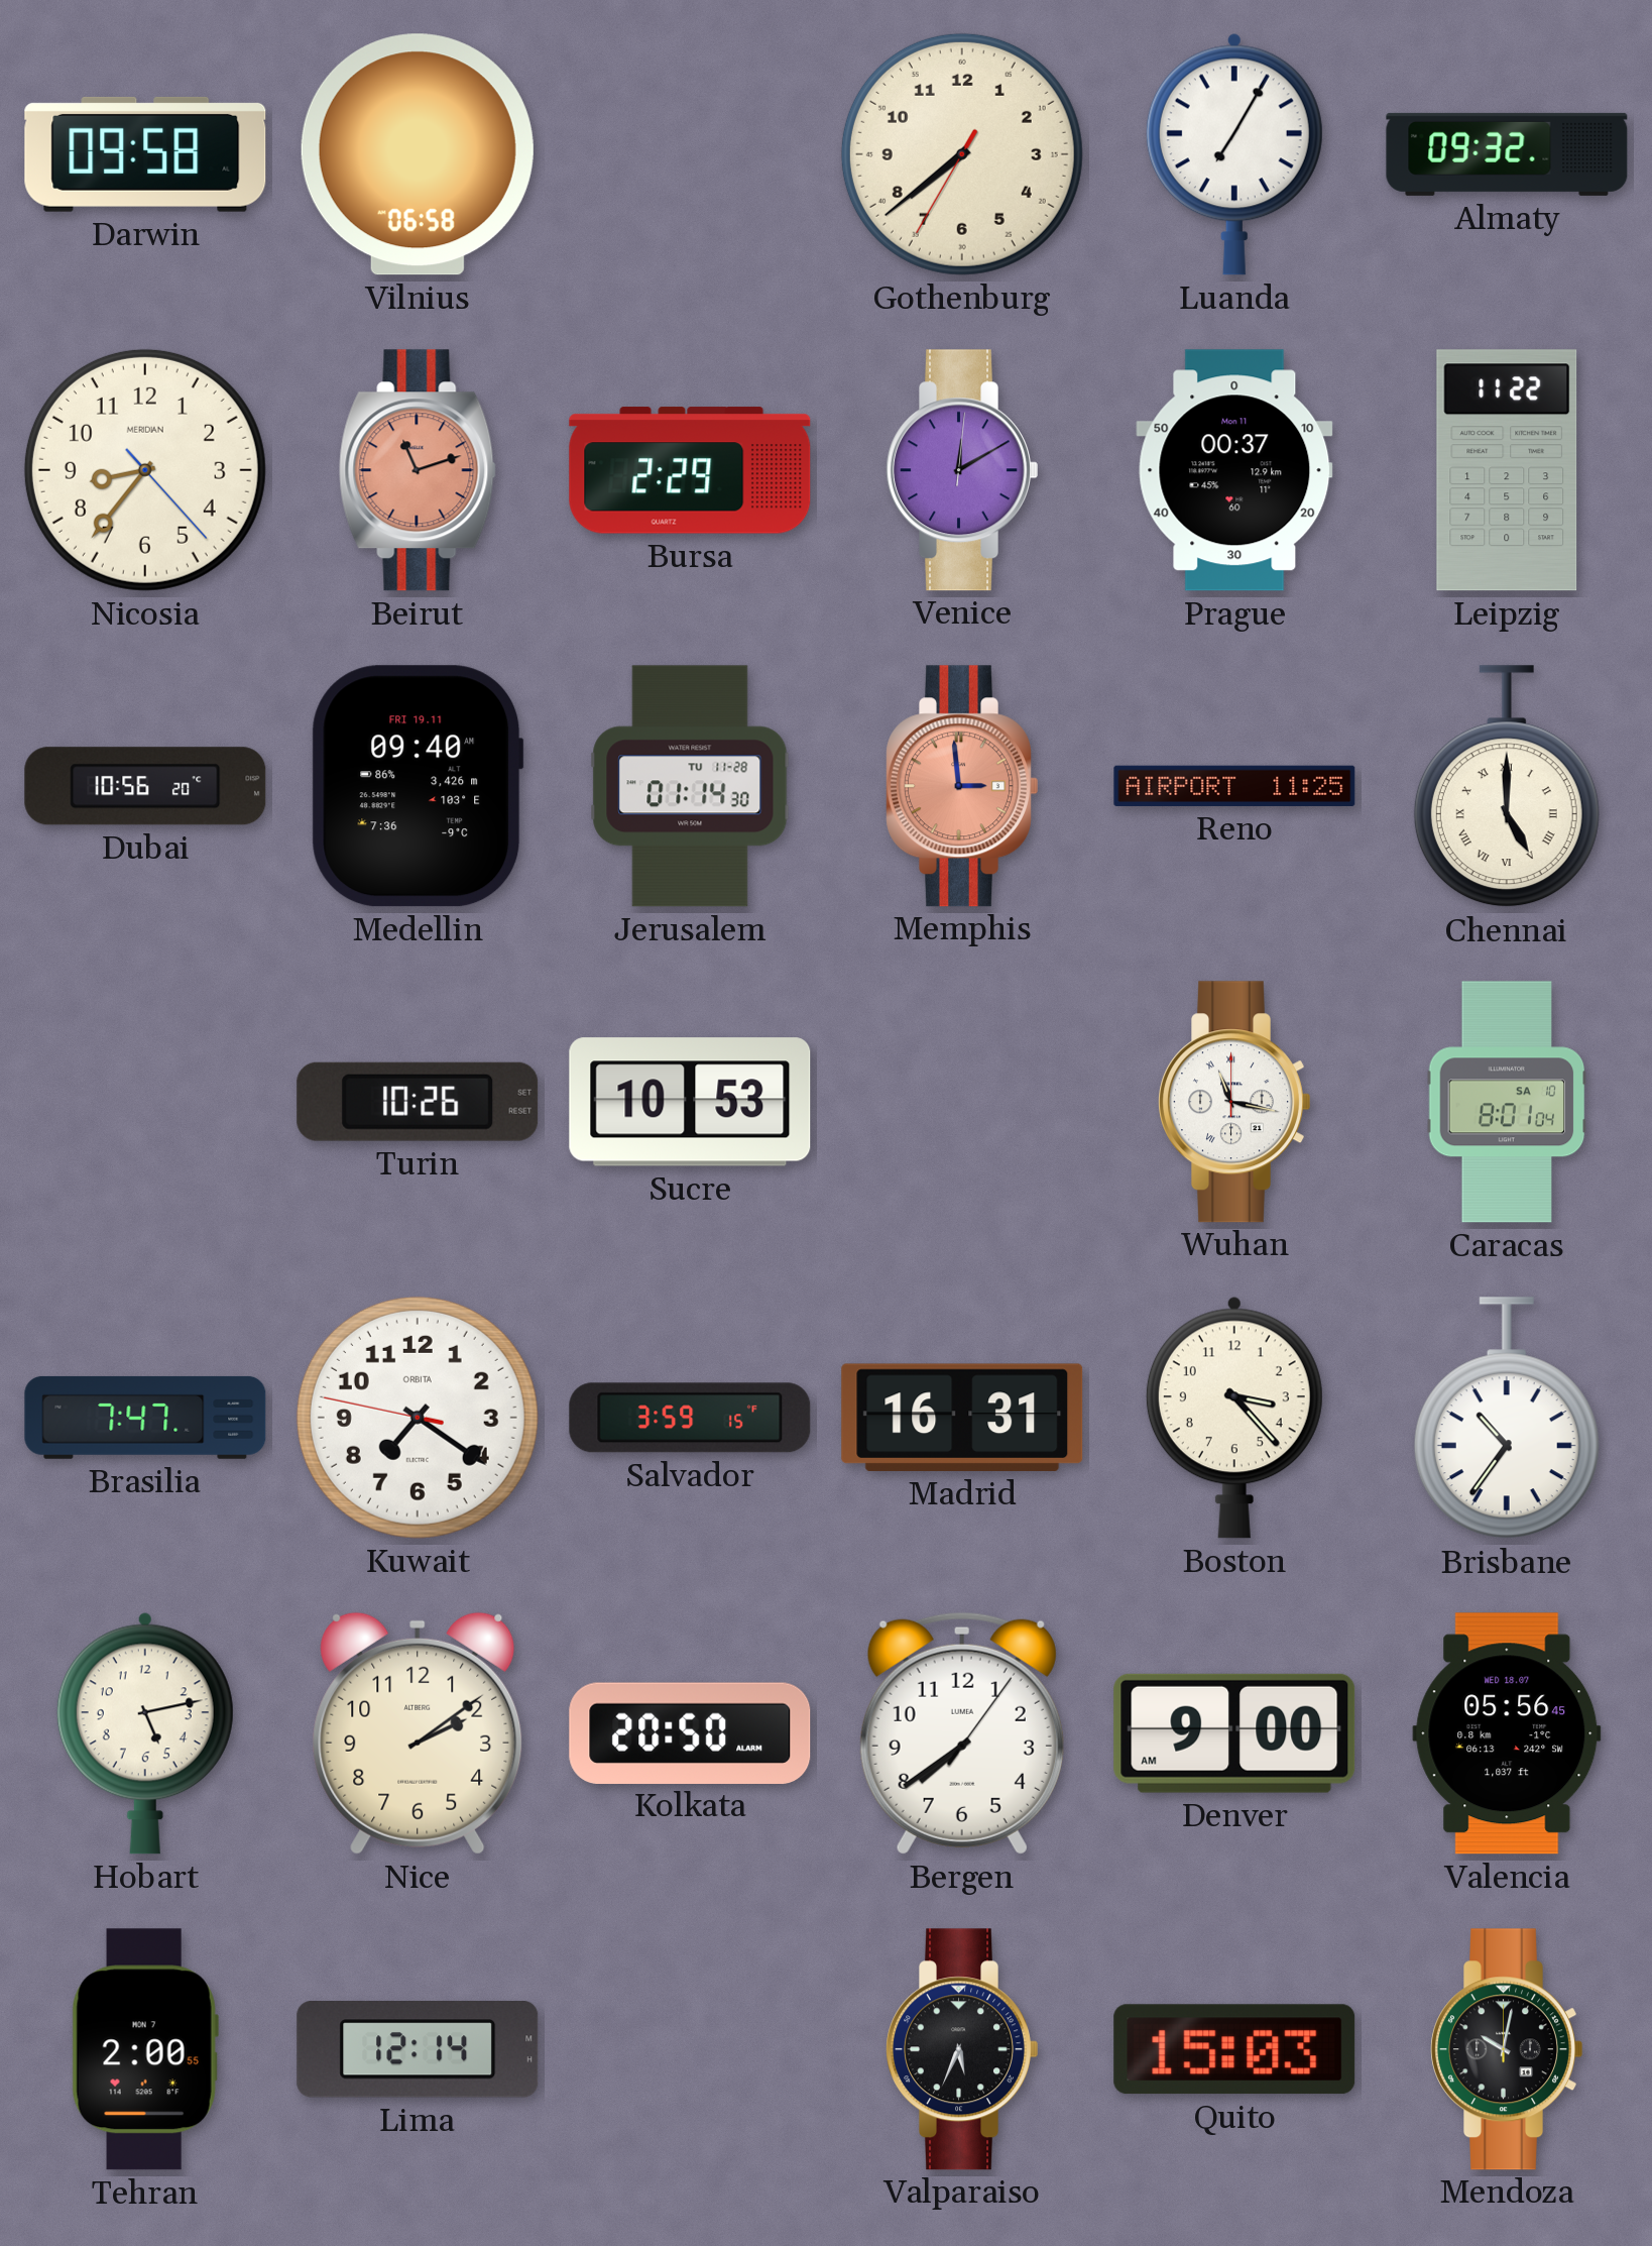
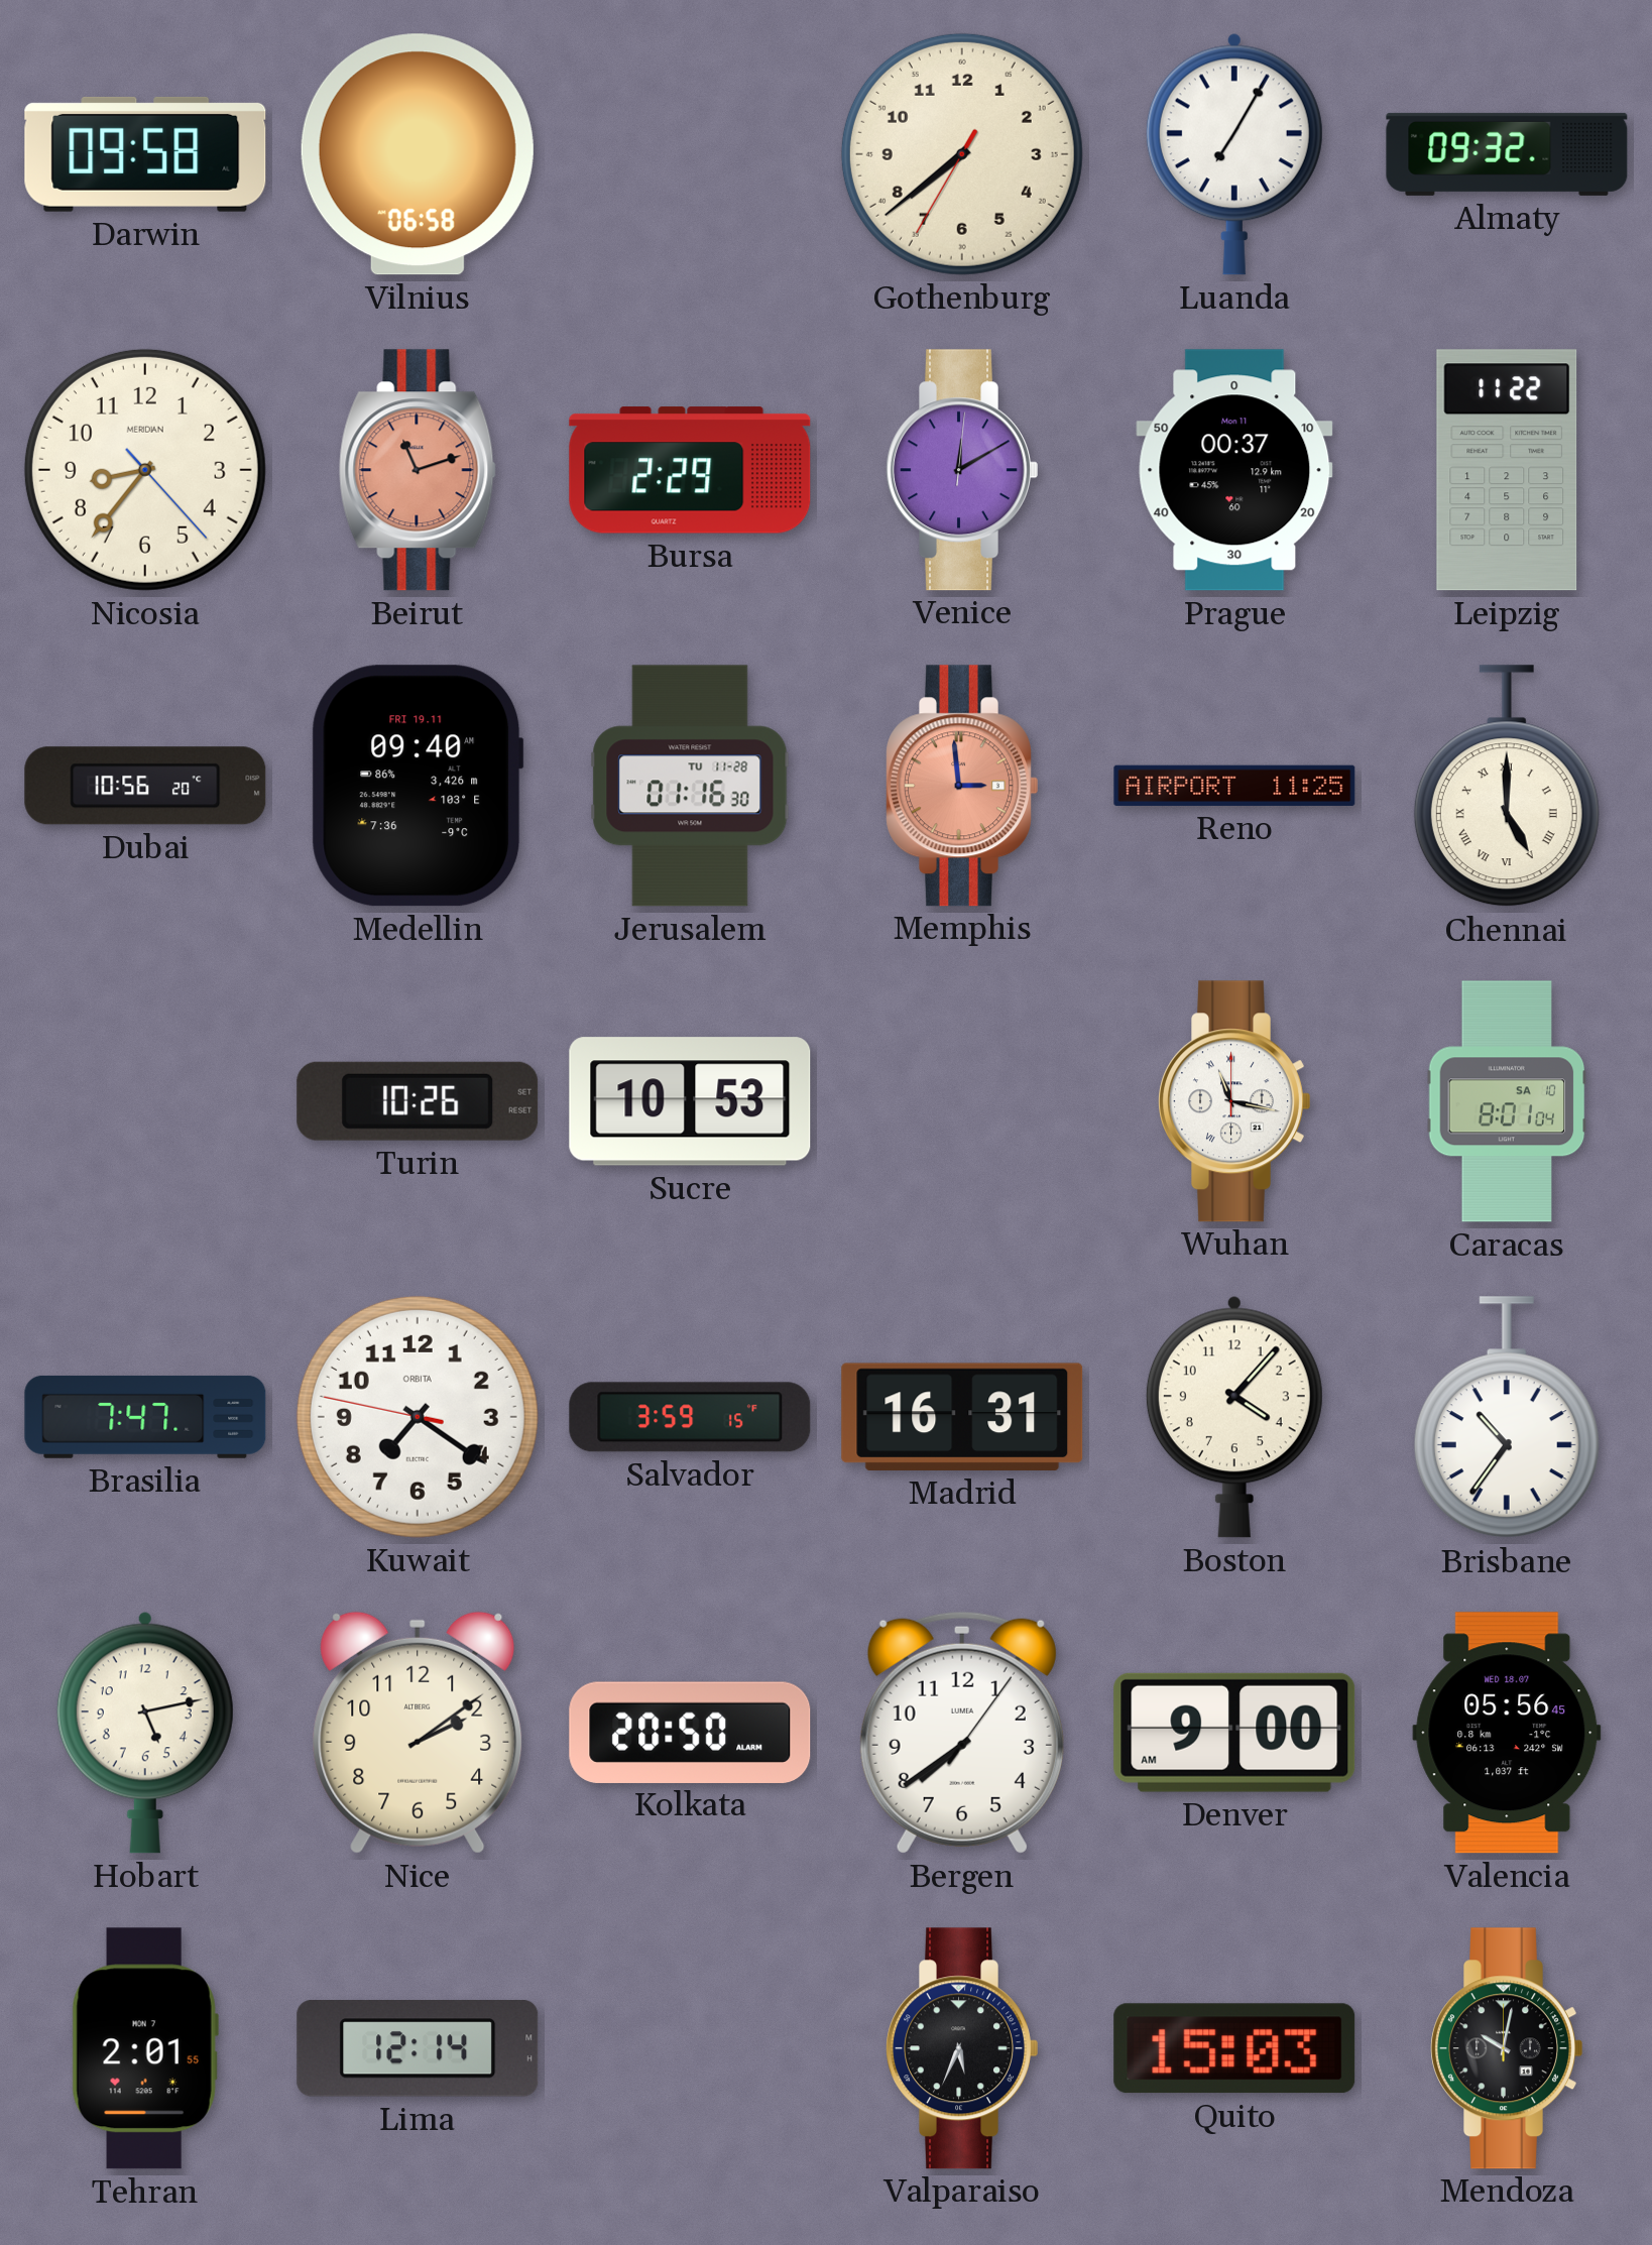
Jerusalem: 01:14 -> 01:16
Boston: 3:23 -> 4:07
Tehran: 2:00 -> 2:01
